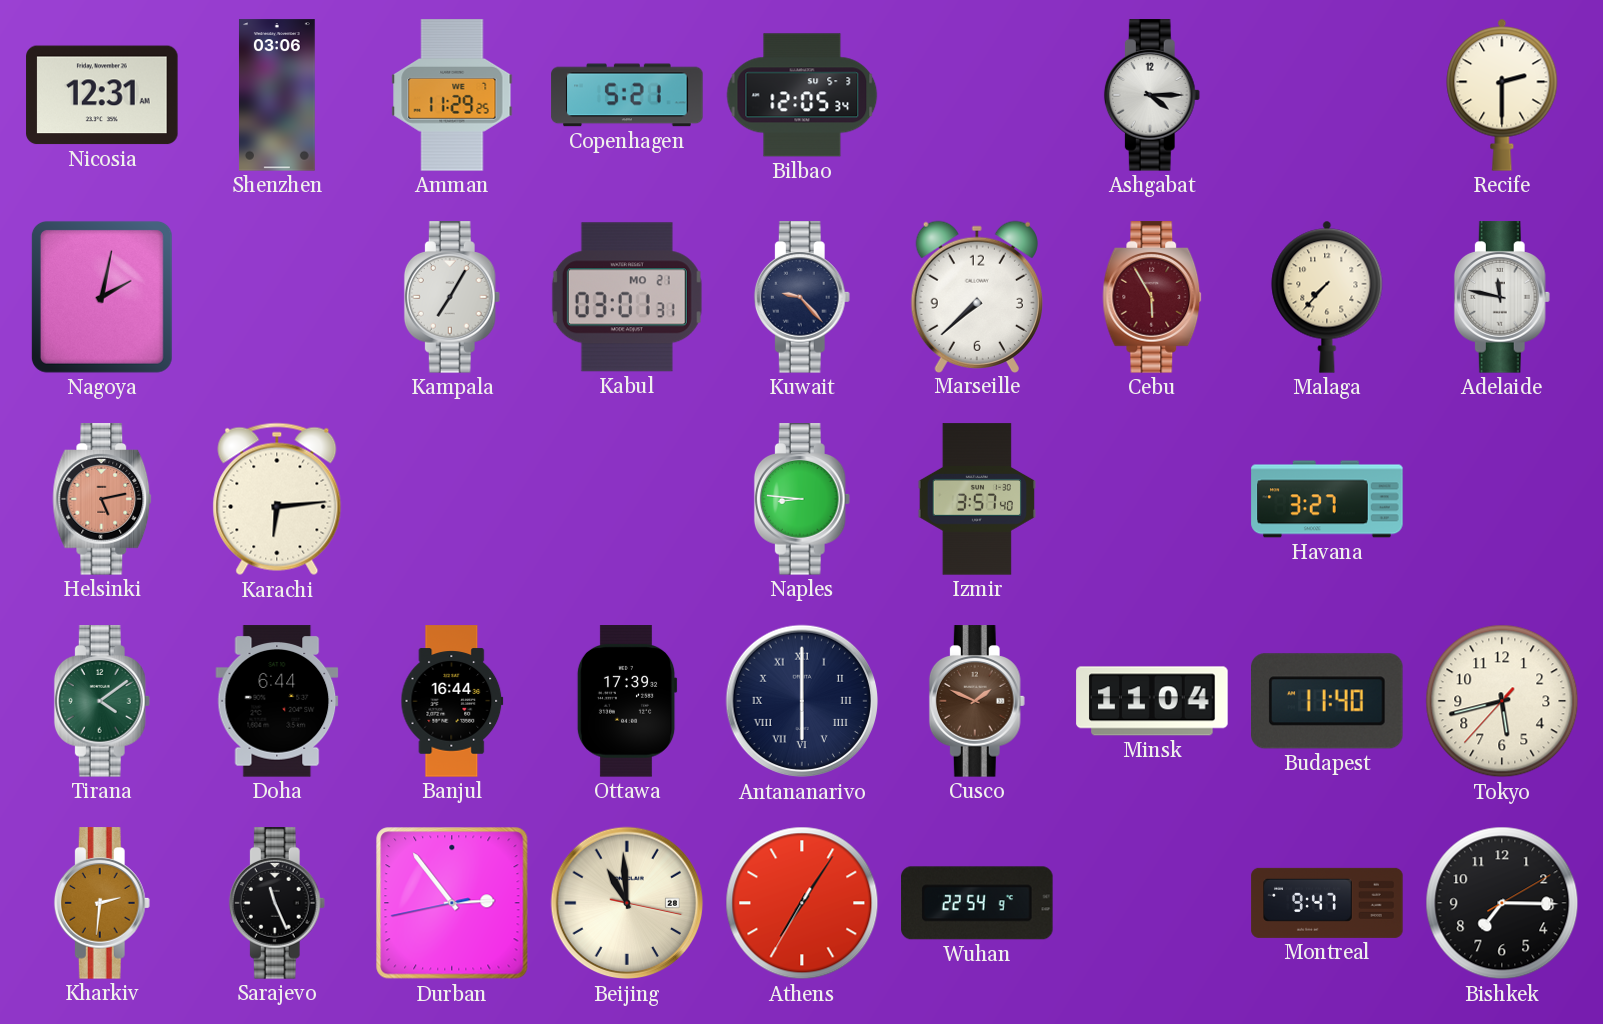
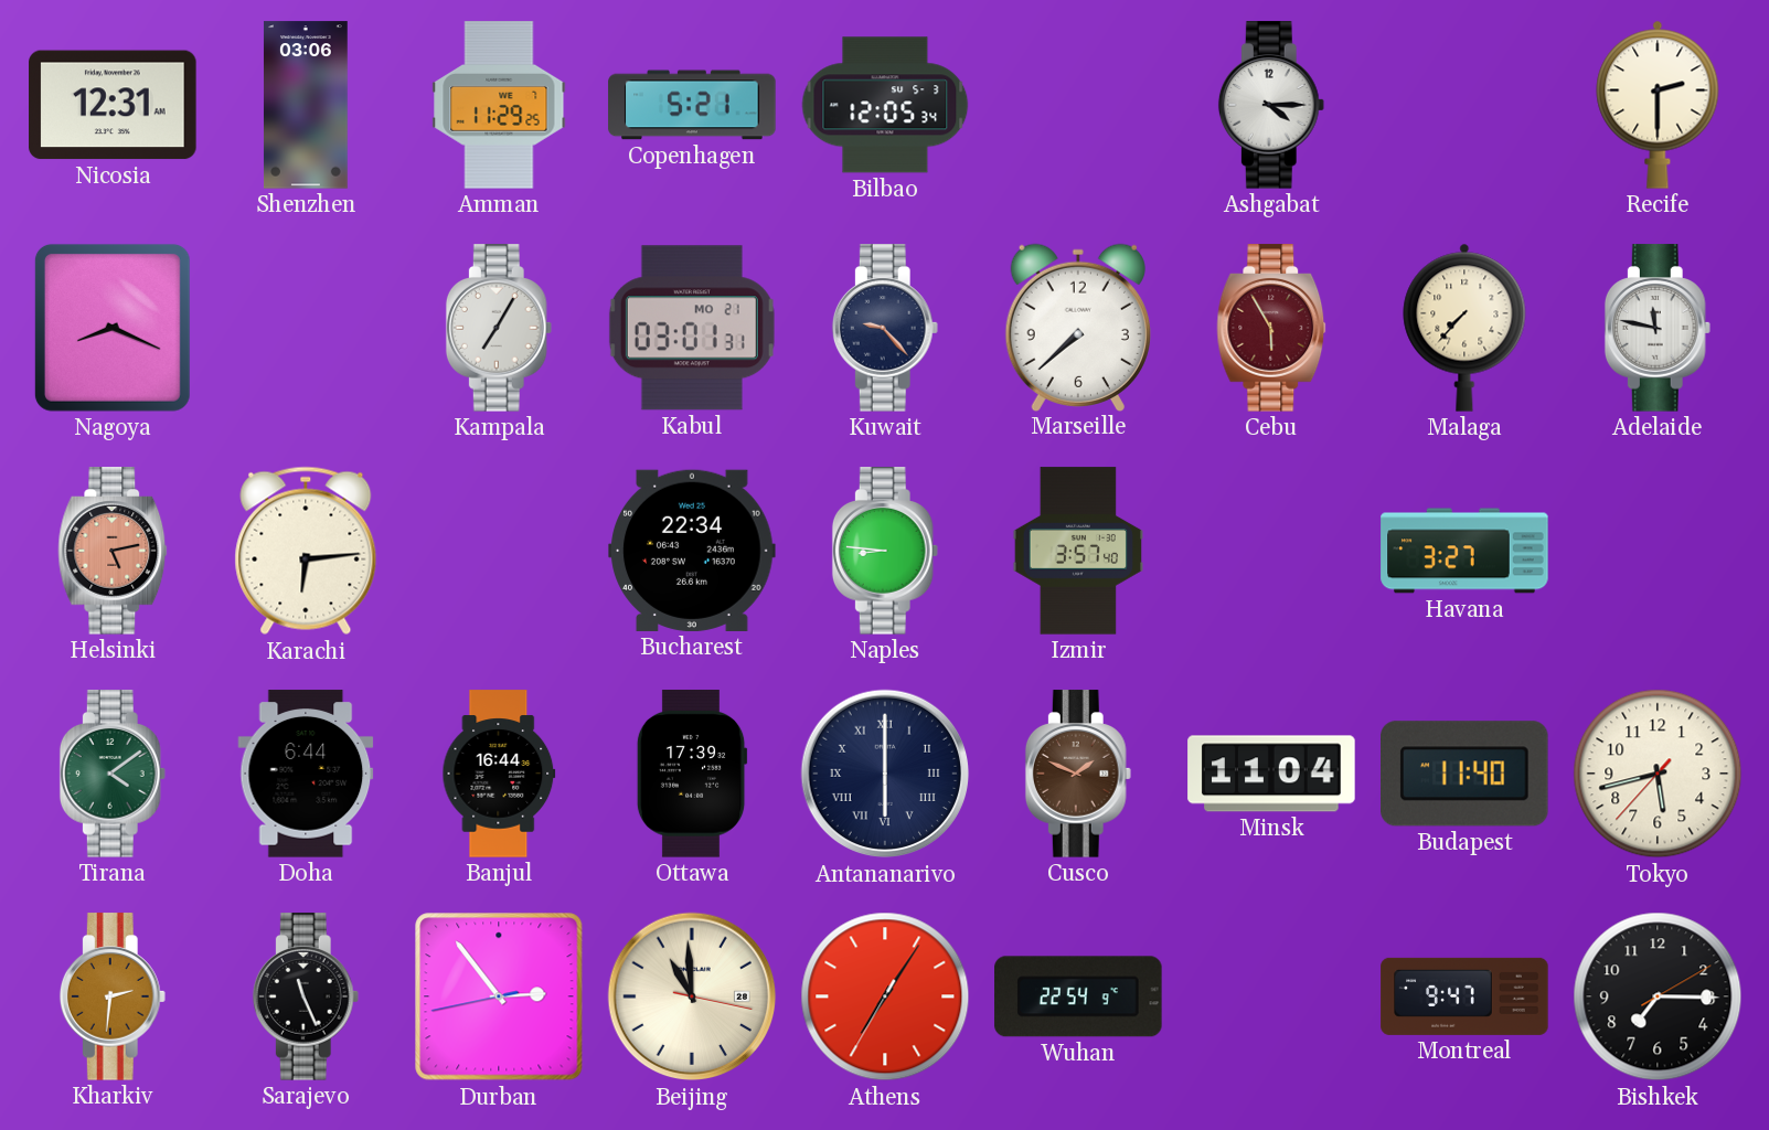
Nagoya: 2:02 -> 8:19
Bucharest: none -> 22:34
